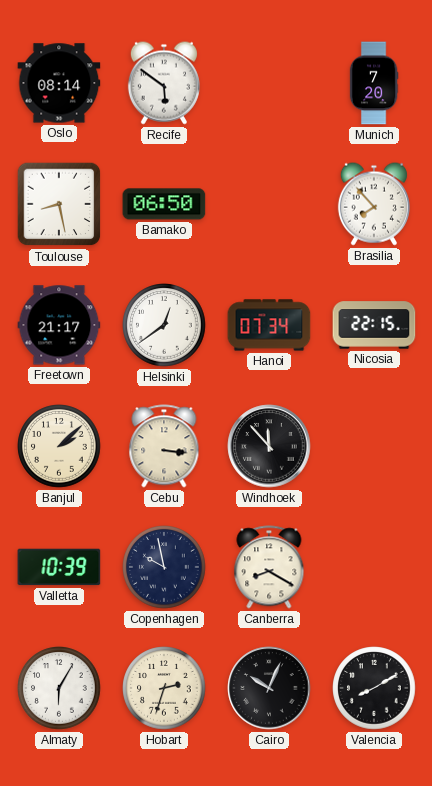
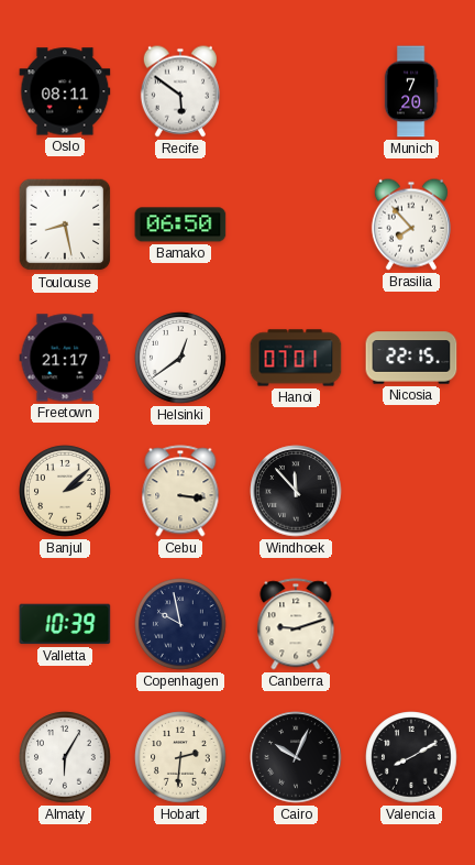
Oslo: 08:14 -> 08:11
Hanoi: 07:34 -> 07:01
Canberra: 8:20 -> 9:12
Hobart: 2:33 -> 2:31
